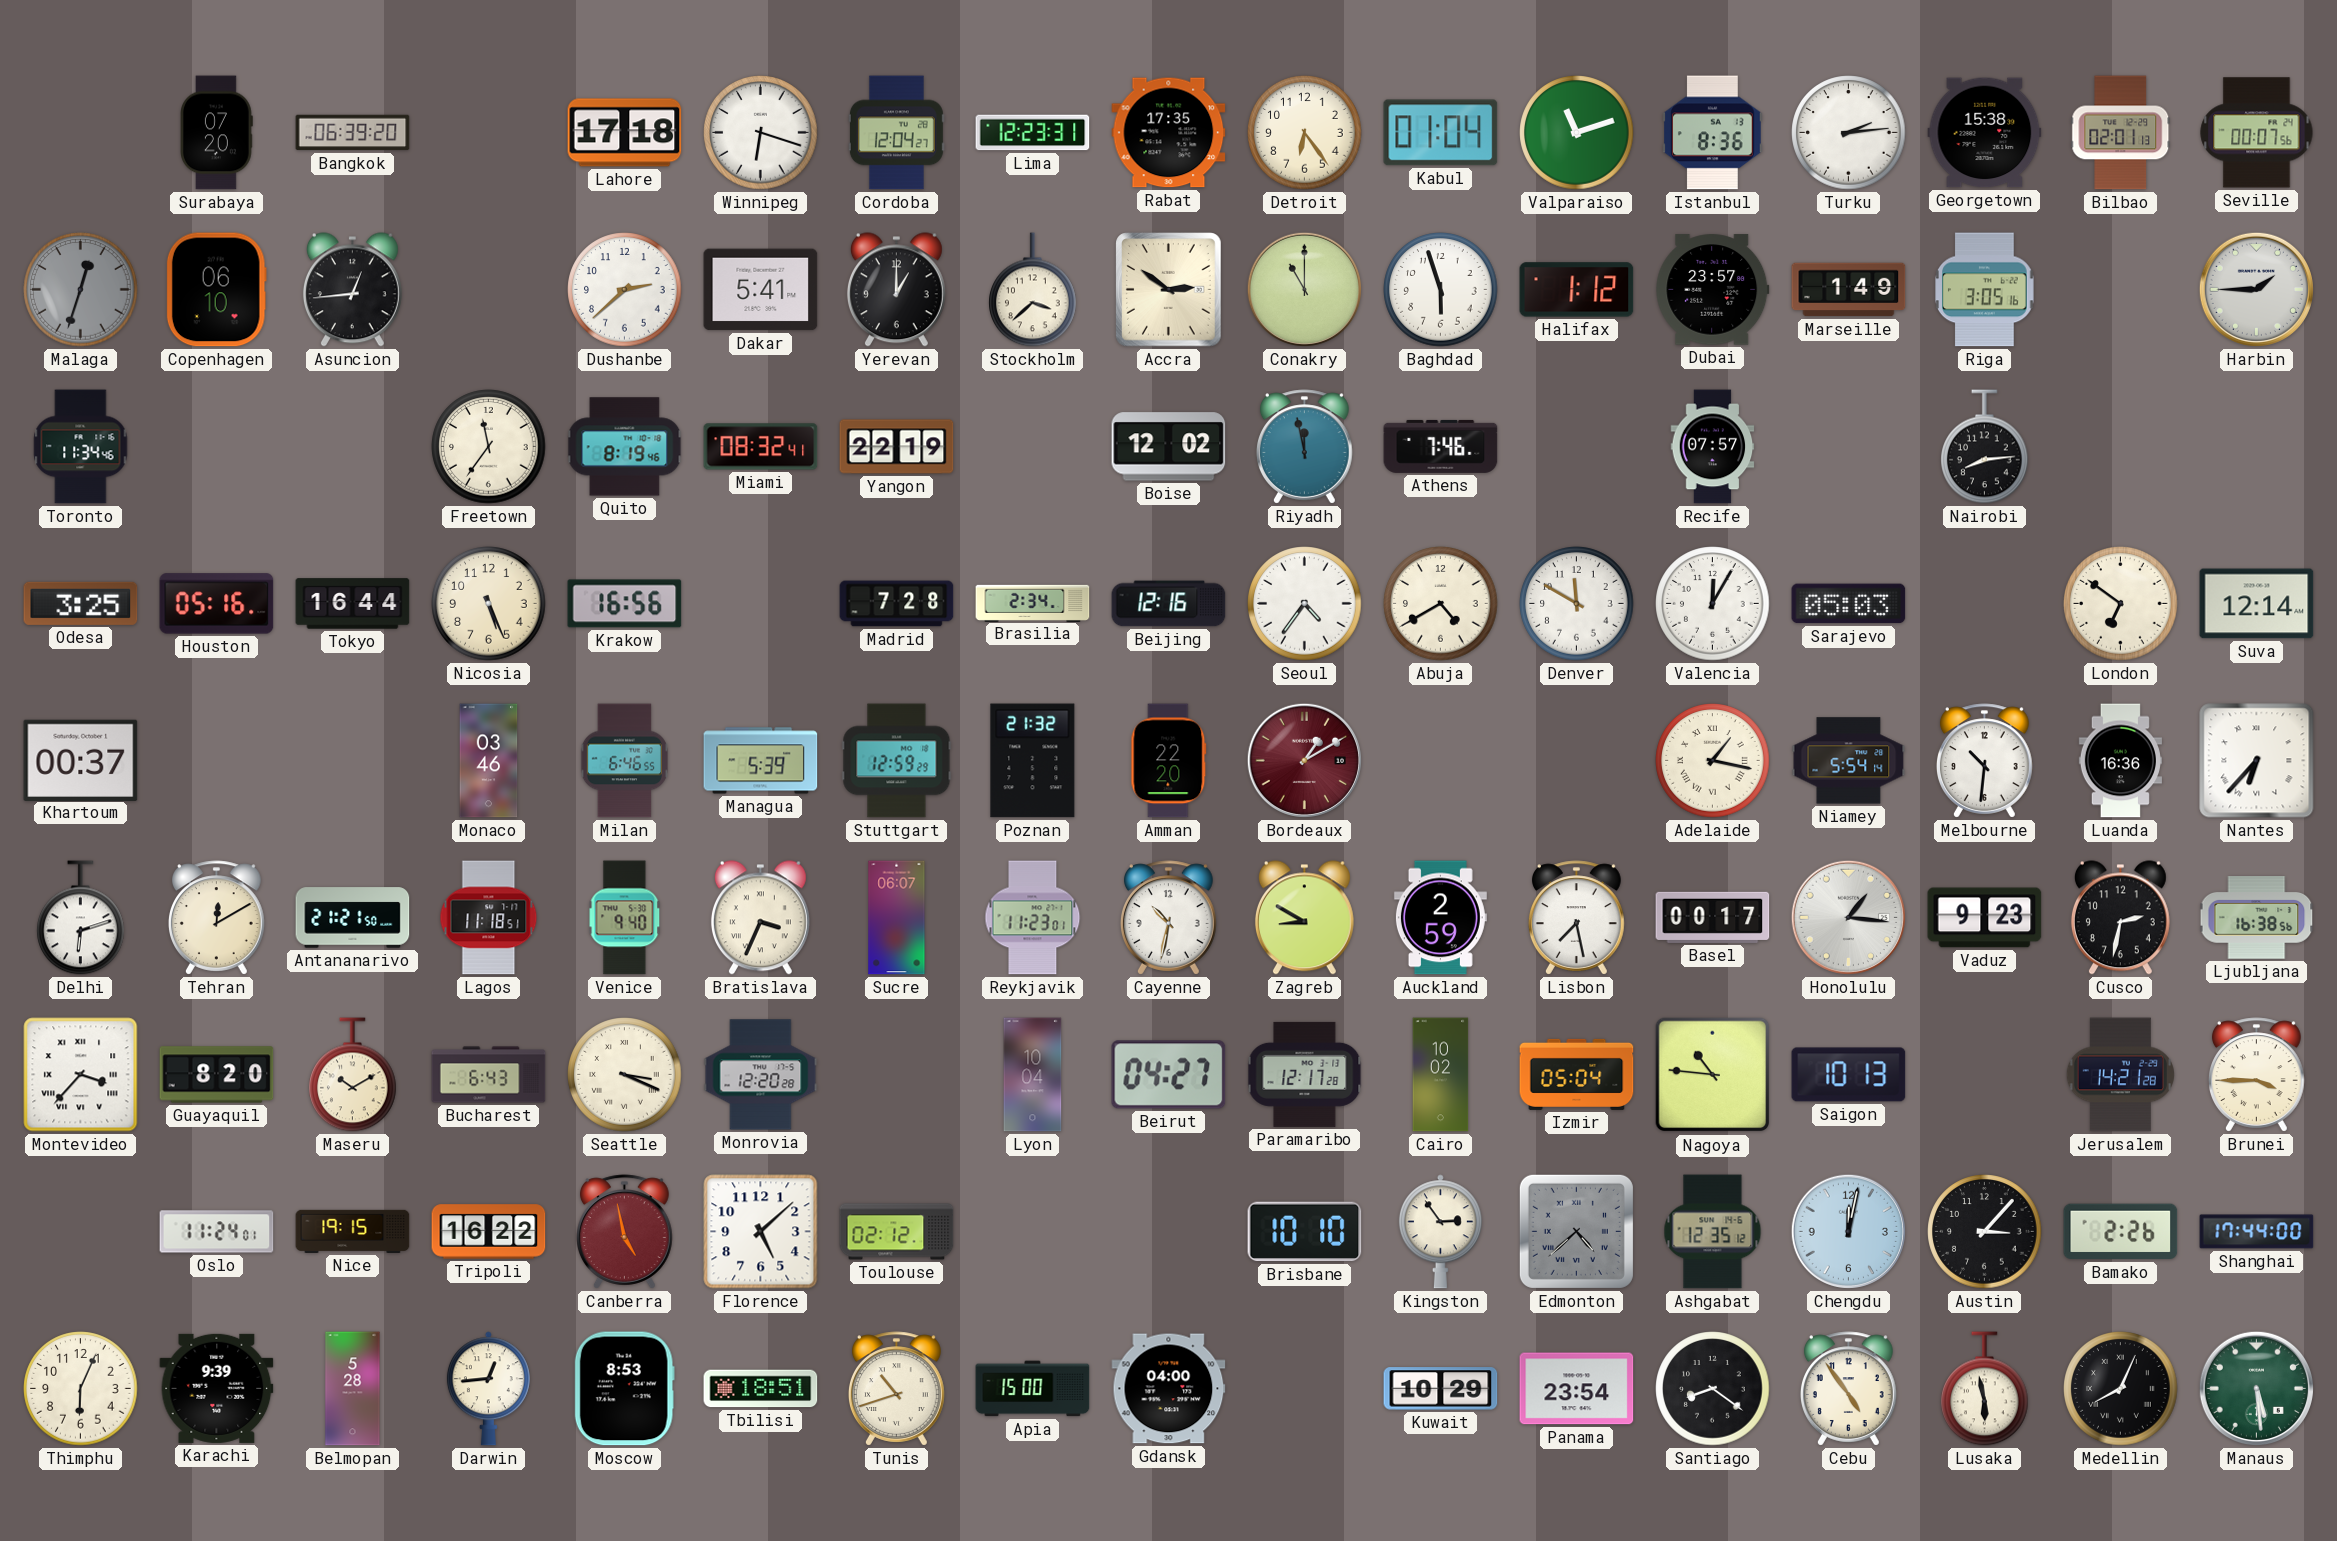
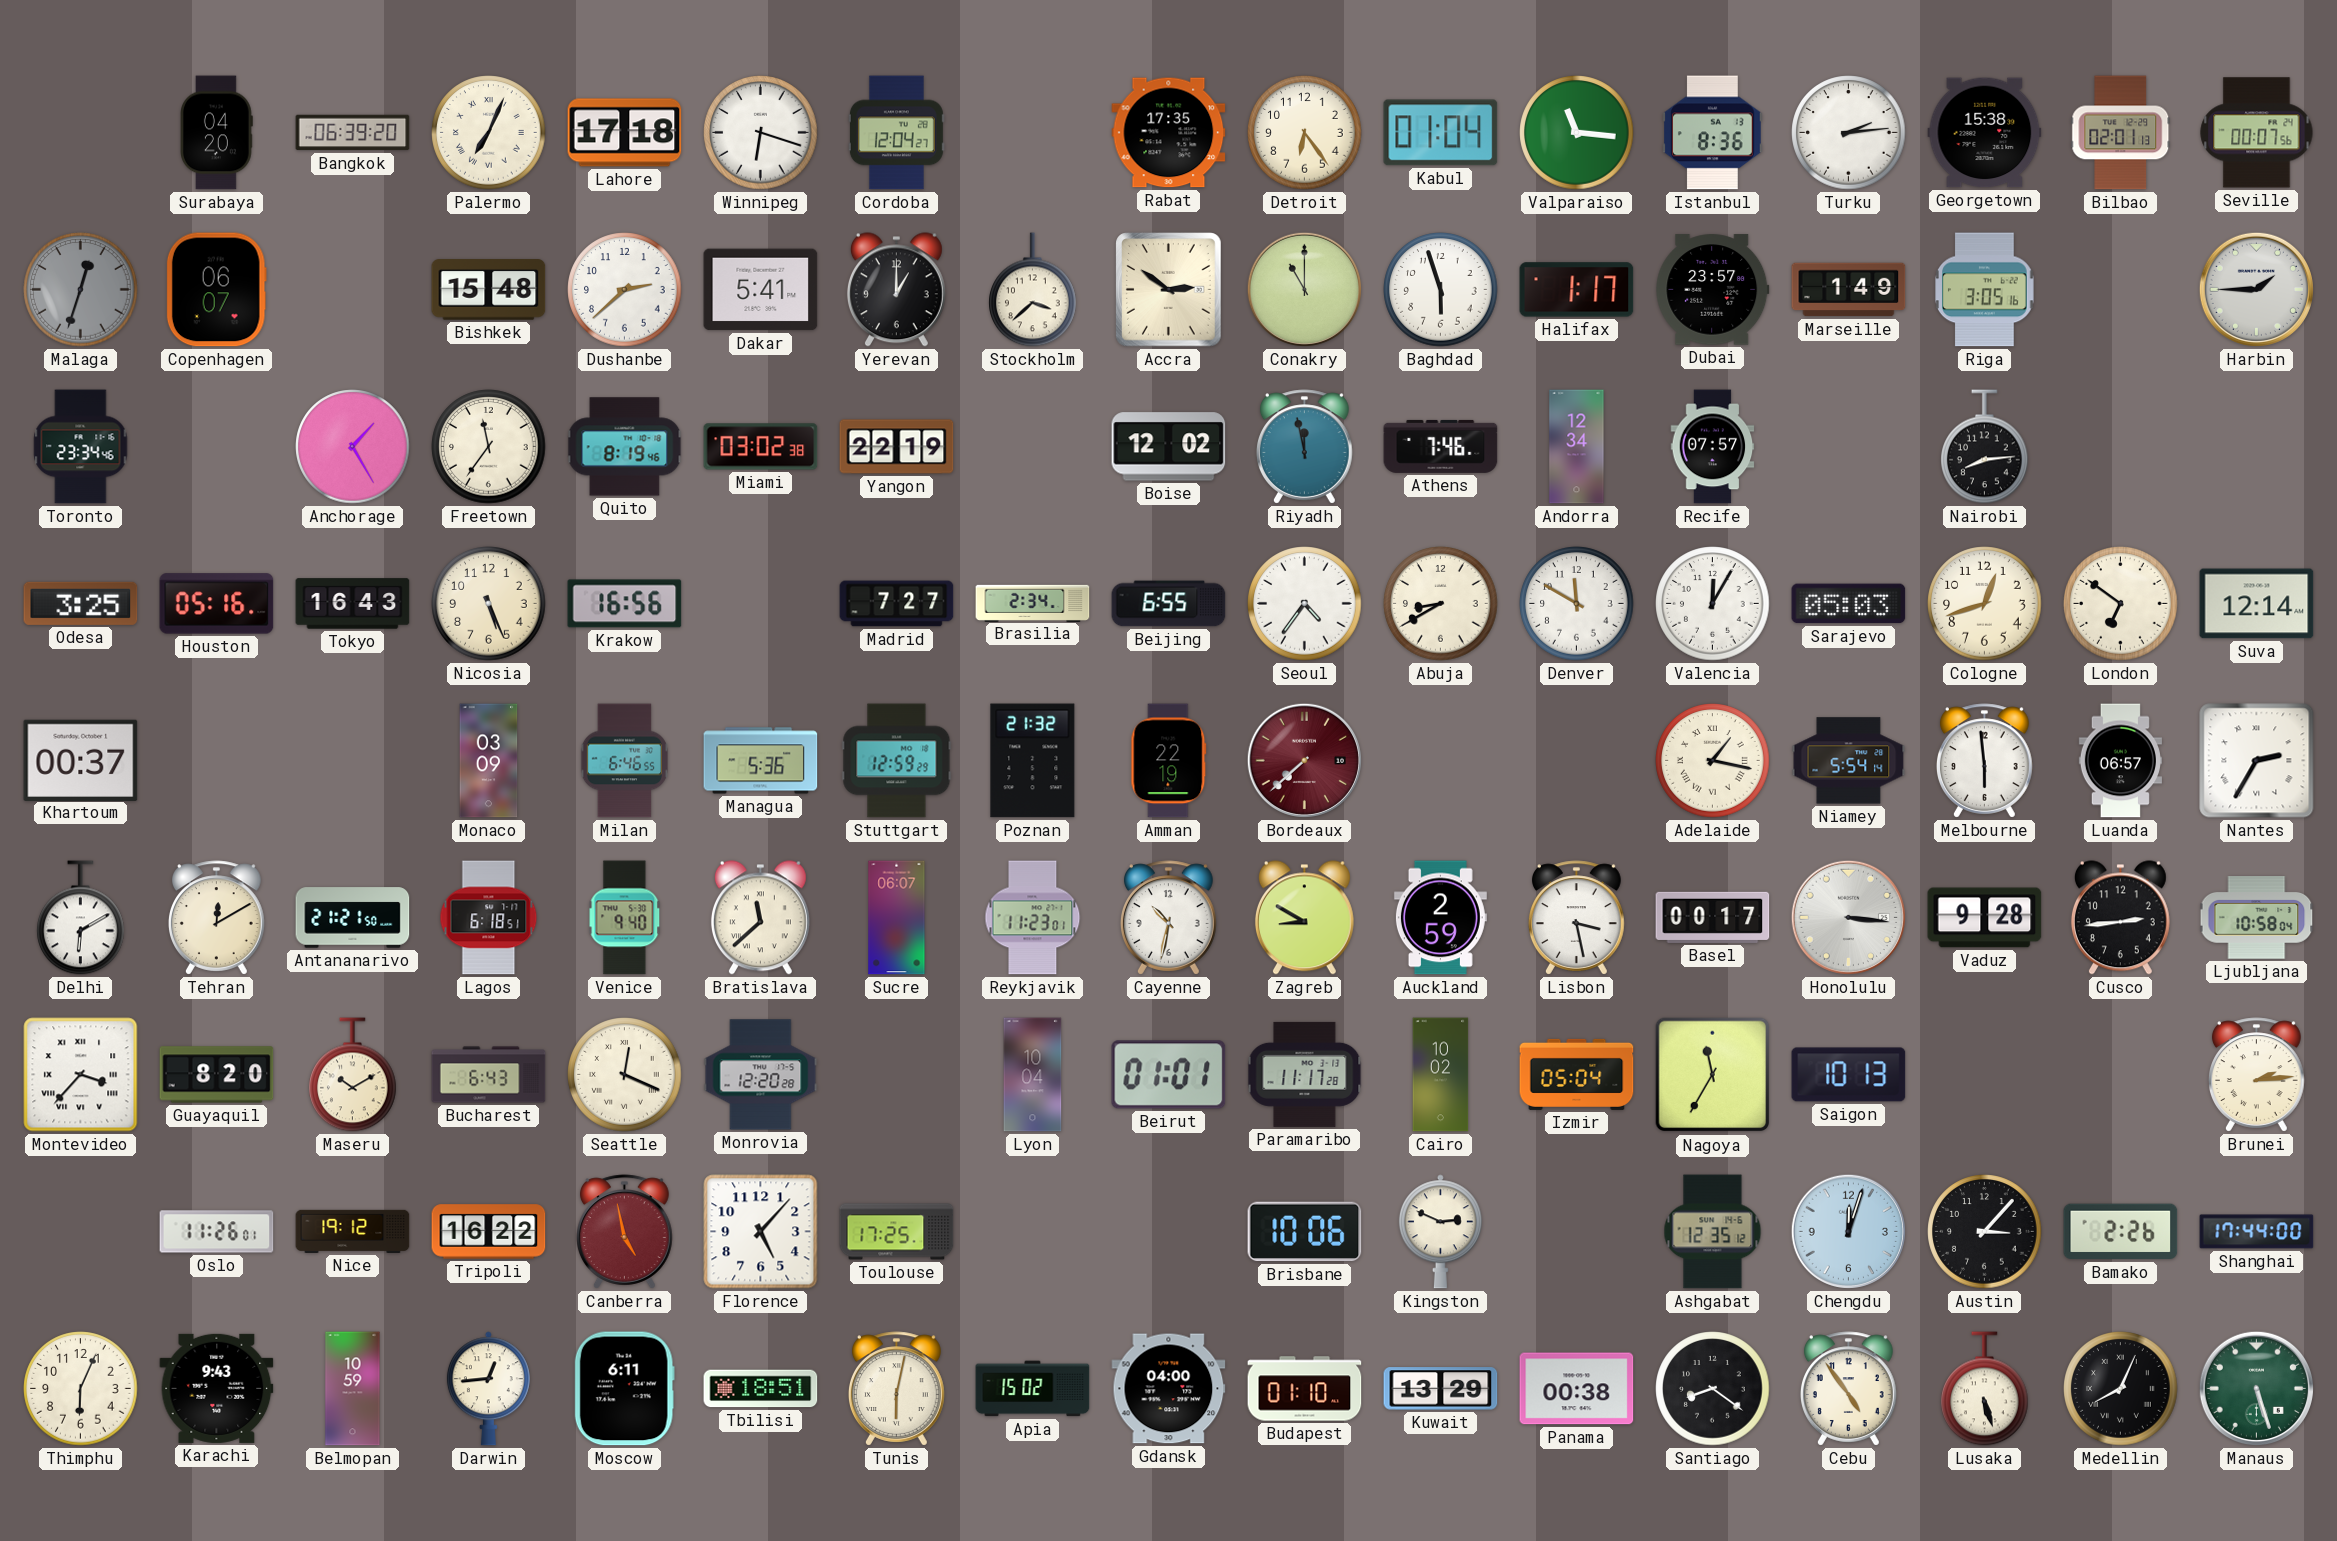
Surabaya: 07:20 -> 04:20
Palermo: none -> 7:04
Lima: 12:23 -> none
Valparaiso: 11:12 -> 11:16
Copenhagen: 06:10 -> 06:07
Asuncion: 12:44 -> none
Bishkek: none -> 15:48
Halifax: 1:12 -> 1:17
Toronto: 11:34 -> 23:34
Anchorage: none -> 1:25
Miami: 08:32 -> 03:02
Andorra: none -> 12:34
Tokyo: 16:44 -> 16:43
Madrid: 7:28 -> 7:27
Beijing: 12:16 -> 6:55
Abuja: 4:40 -> 8:40
Cologne: none -> 12:42
Monaco: 03:46 -> 03:09
Managua: 5:39 -> 5:36
Amman: 22:20 -> 22:19
Bordeaux: 1:10 -> 7:38
Melbourne: 10:31 -> 5:59
Luanda: 16:36 -> 06:57
Nantes: 6:37 -> 2:35
Delhi: 6:12 -> 6:10
Lagos: 11:18 -> 6:18
Bratislava: 3:34 -> 11:38
Lisbon: 7:28 -> 3:28
Honolulu: 1:16 -> 3:16
Vaduz: 9:23 -> 9:28
Cusco: 2:32 -> 2:44
Ljubljana: 16:38 -> 10:58
Seattle: 3:19 -> 12:19
Beirut: 04:27 -> 01:01
Paramaribo: 12:17 -> 11:17
Nagoya: 10:46 -> 11:35
Jerusalem: 14:21 -> none
Brunei: 3:45 -> 2:14
Oslo: 11:24 -> 11:26
Nice: 19:15 -> 19:12
Florence: 5:08 -> 5:07
Toulouse: 02:12 -> 17:25
Brisbane: 10:10 -> 10:06
Kingston: 2:54 -> 2:49
Edmonton: 4:38 -> none
Chengdu: 12:02 -> 12:03
Karachi: 9:39 -> 9:43
Belmopan: 5:28 -> 10:59
Moscow: 8:53 -> 6:11
Tunis: 10:42 -> 6:02
Apia: 15:00 -> 15:02
Budapest: none -> 01:10
Kuwait: 10:29 -> 13:29
Panama: 23:54 -> 00:38
Lusaka: 5:58 -> 5:27
Manaus: 5:29 -> 5:27
